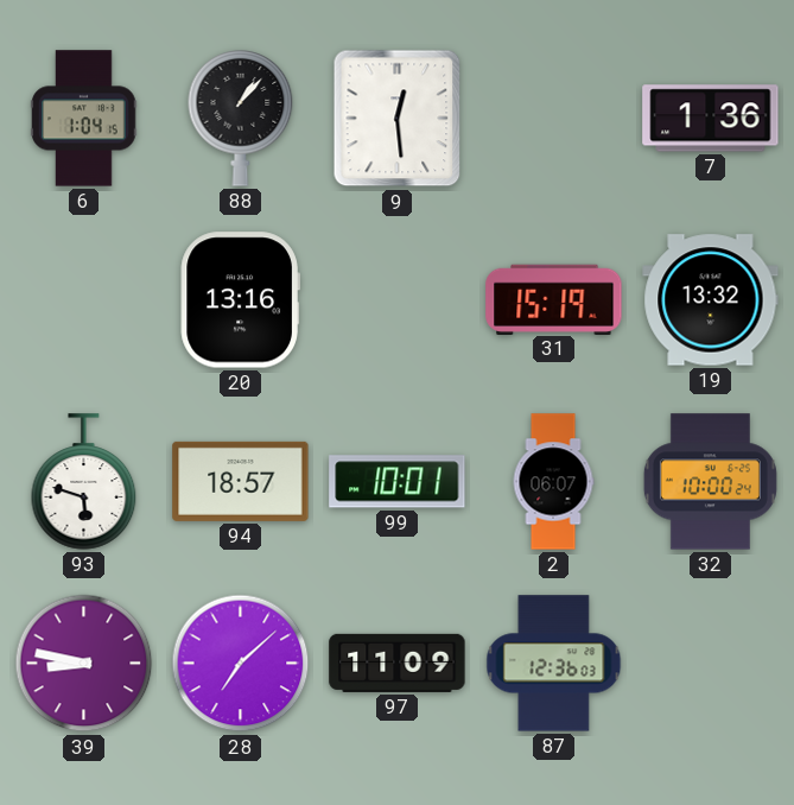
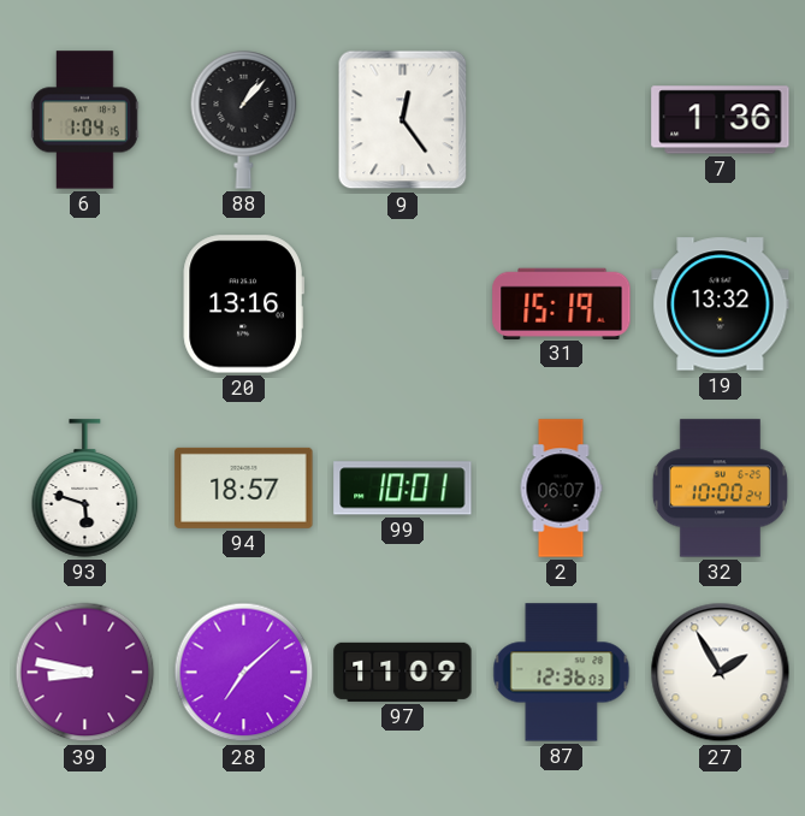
9: 12:29 -> 12:24
27: none -> 1:55
